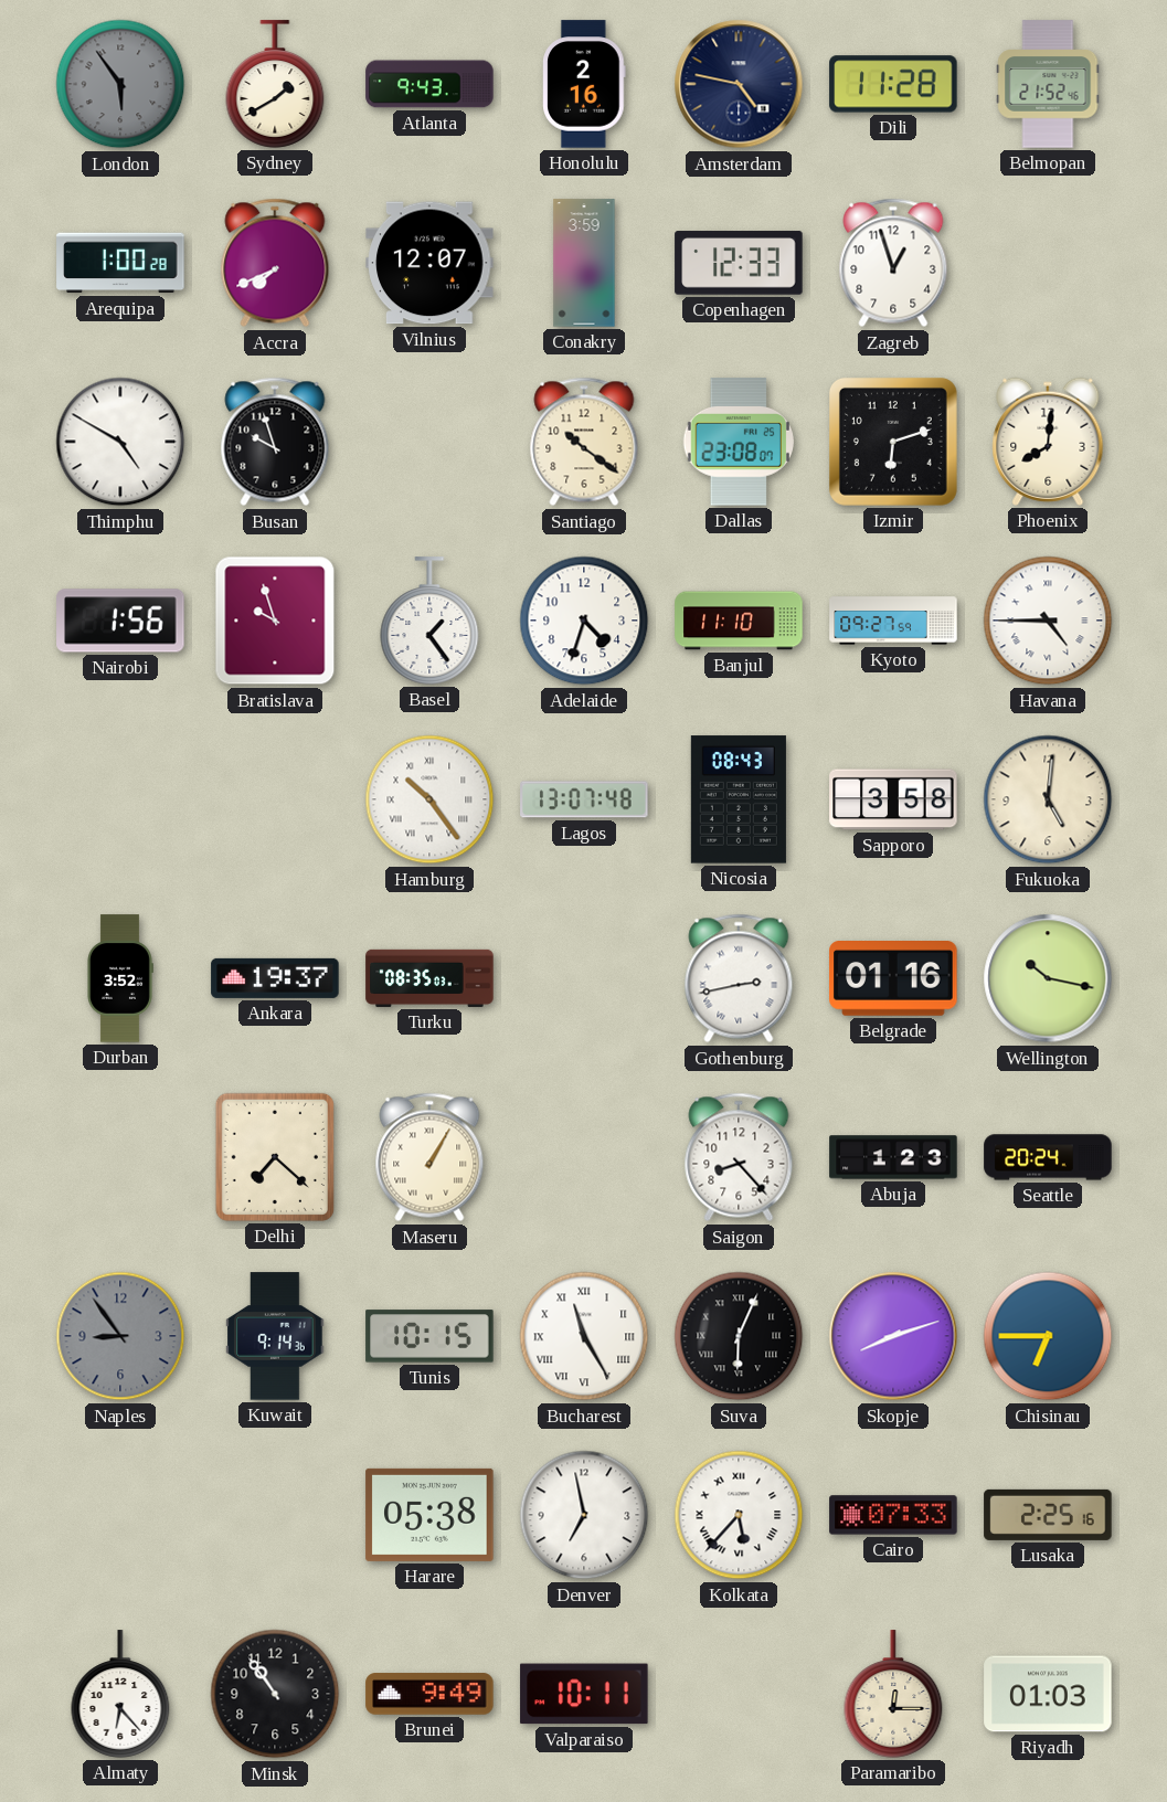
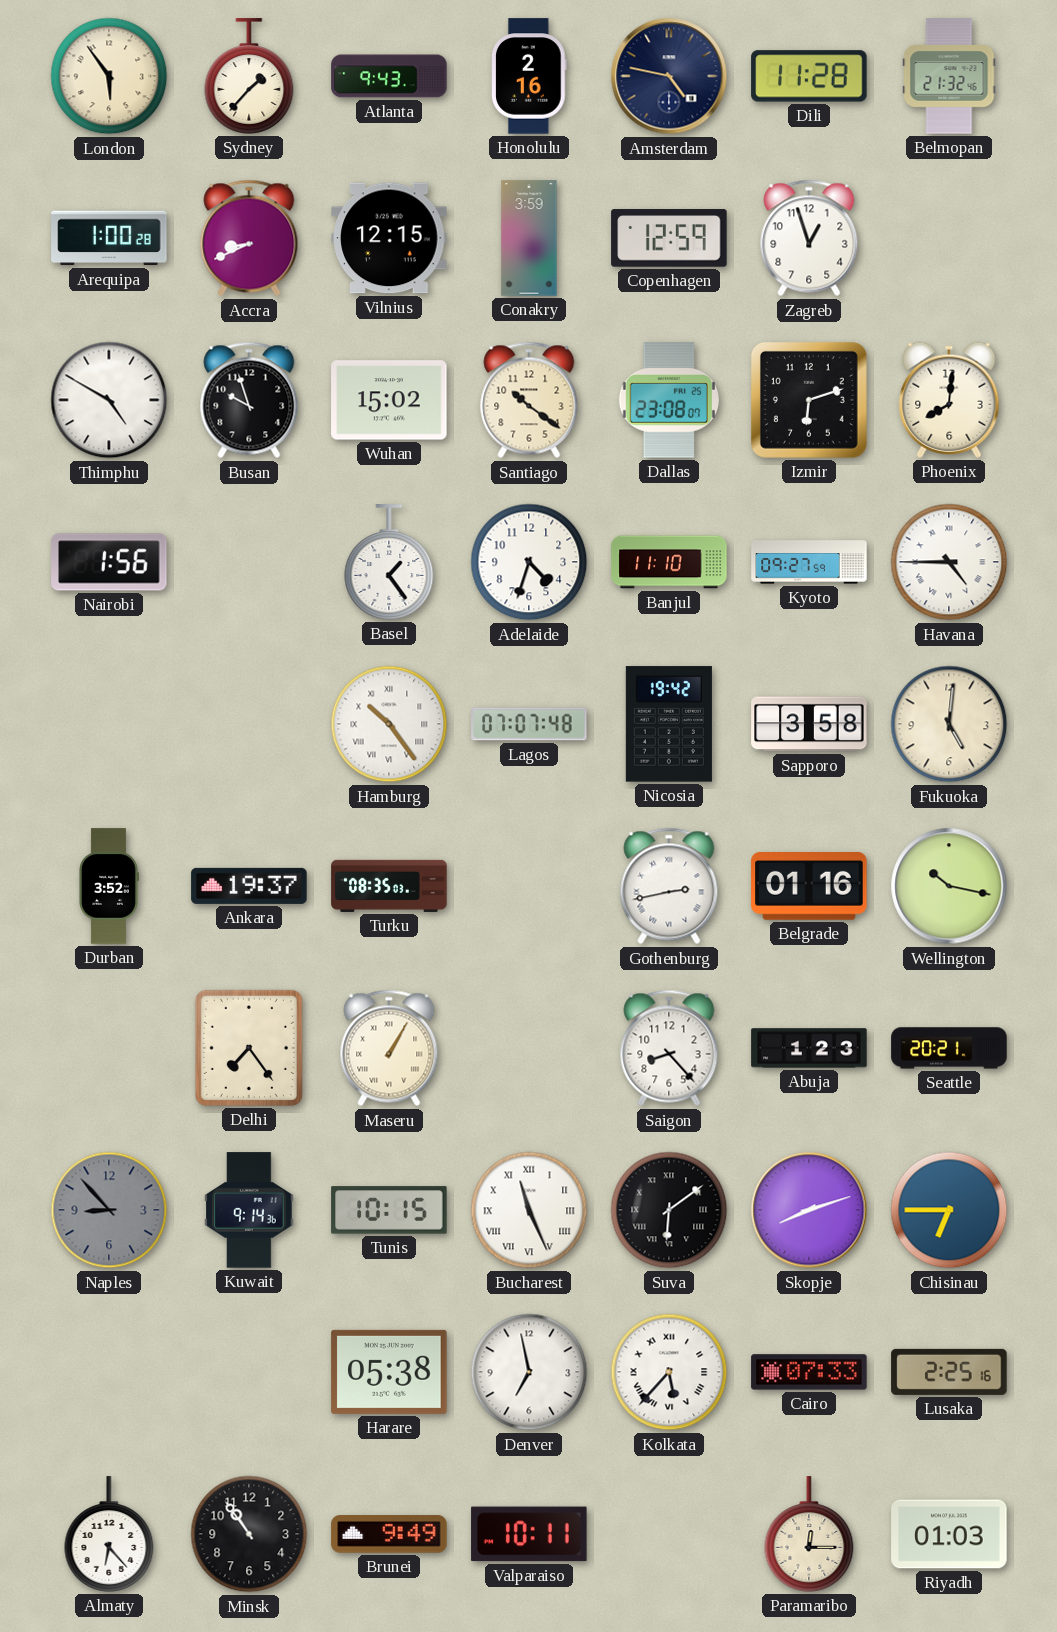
London dial: grey -> cream
Sydney: 1:40 -> 1:37
Belmopan: 21:52 -> 21:32
Accra: 7:41 -> 8:41
Vilnius: 12:07 -> 12:15
Copenhagen: 12:33 -> 12:59
Wuhan: none -> 15:02
Bratislava: 9:57 -> none
Lagos: 13:07 -> 07:07
Nicosia: 08:43 -> 19:42
Delhi: 7:22 -> 7:24
Seattle: 20:24 -> 20:21
Naples: 8:54 -> 8:53
Bucharest: 11:25 -> 11:26
Suva: 6:04 -> 6:09
